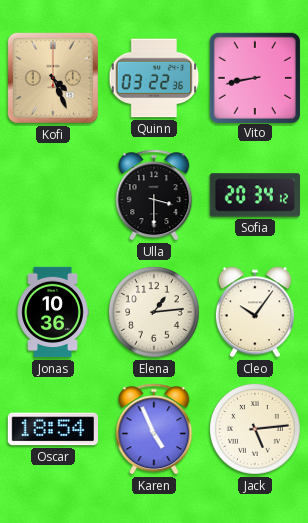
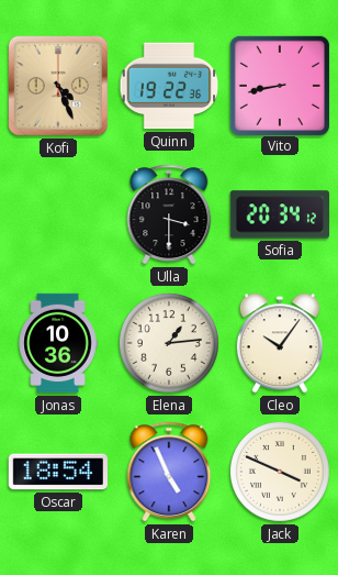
Quinn: 03:22 -> 19:22
Jack: 5:14 -> 3:49
